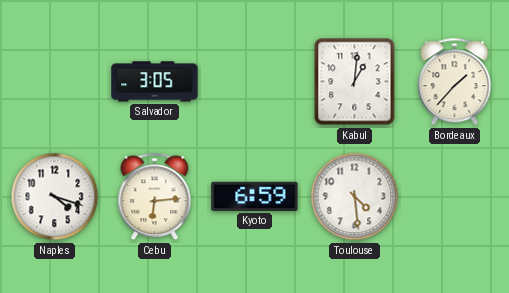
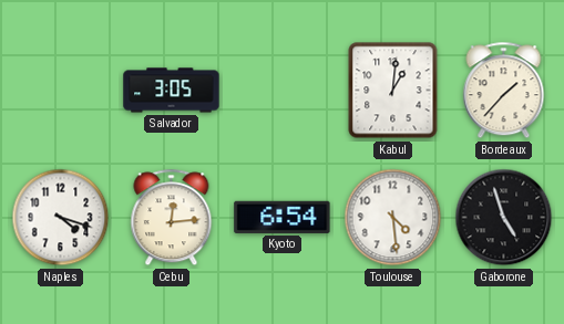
Cebu: 6:14 -> 12:14
Kyoto: 6:59 -> 6:54
Gaborone: none -> 4:57
